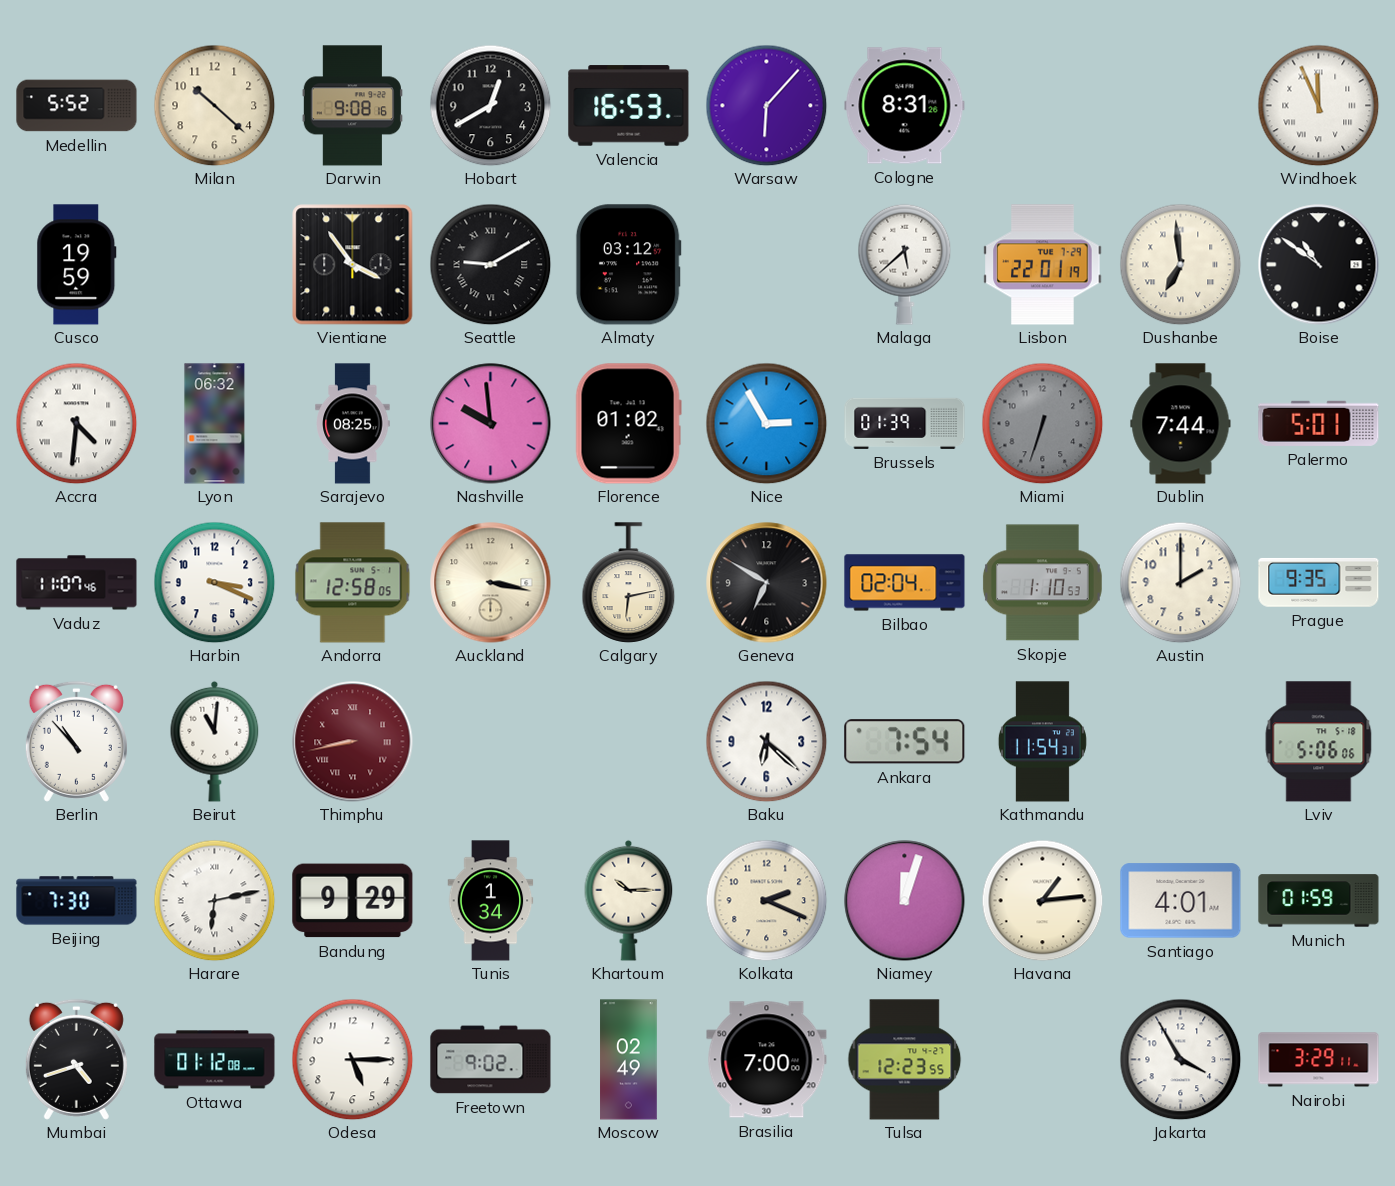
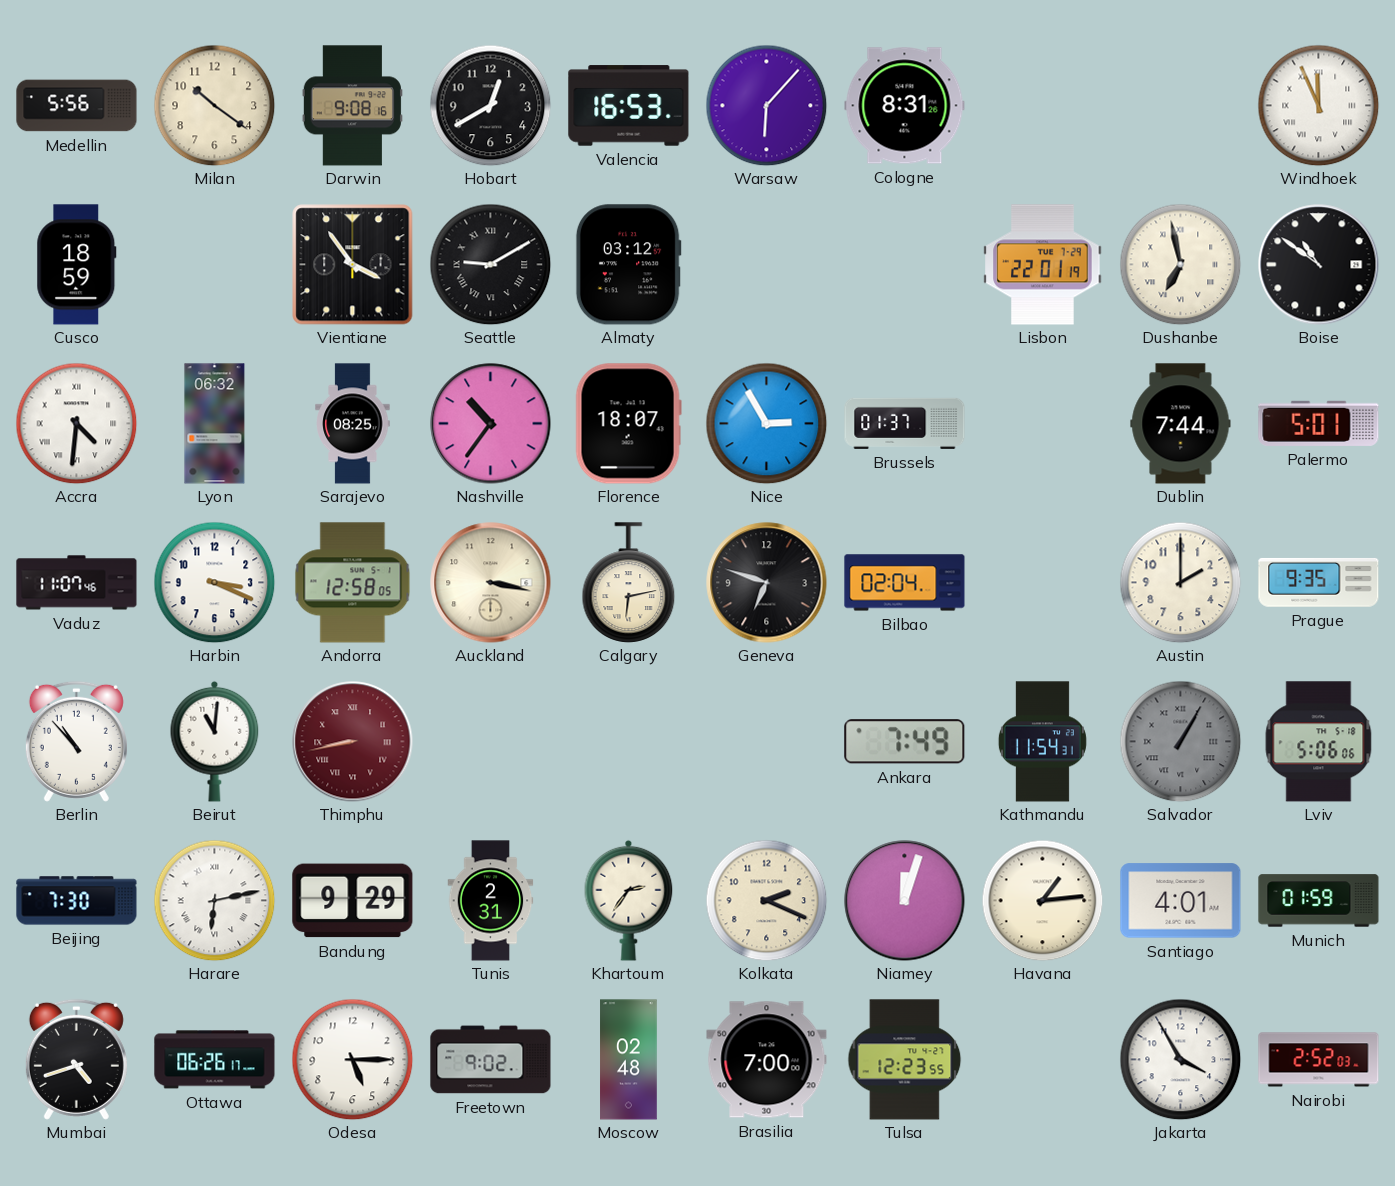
Medellin: 5:52 -> 5:56
Milan: 10:22 -> 10:21
Cusco: 19:59 -> 18:59
Malaga: 5:38 -> none
Dushanbe: 6:59 -> 6:58
Nashville: 9:59 -> 10:36
Florence: 01:02 -> 18:07
Brussels: 01:39 -> 01:37
Miami: 6:33 -> none
Geneva: 6:50 -> 6:48
Skopje: 1:10 -> none
Baku: 6:22 -> none
Ankara: 7:54 -> 7:49
Salvador: none -> 1:05
Tunis: 1:34 -> 2:31
Khartoum: 10:15 -> 2:36
Ottawa: 01:12 -> 06:26
Moscow: 02:49 -> 02:48
Nairobi: 3:29 -> 2:52
